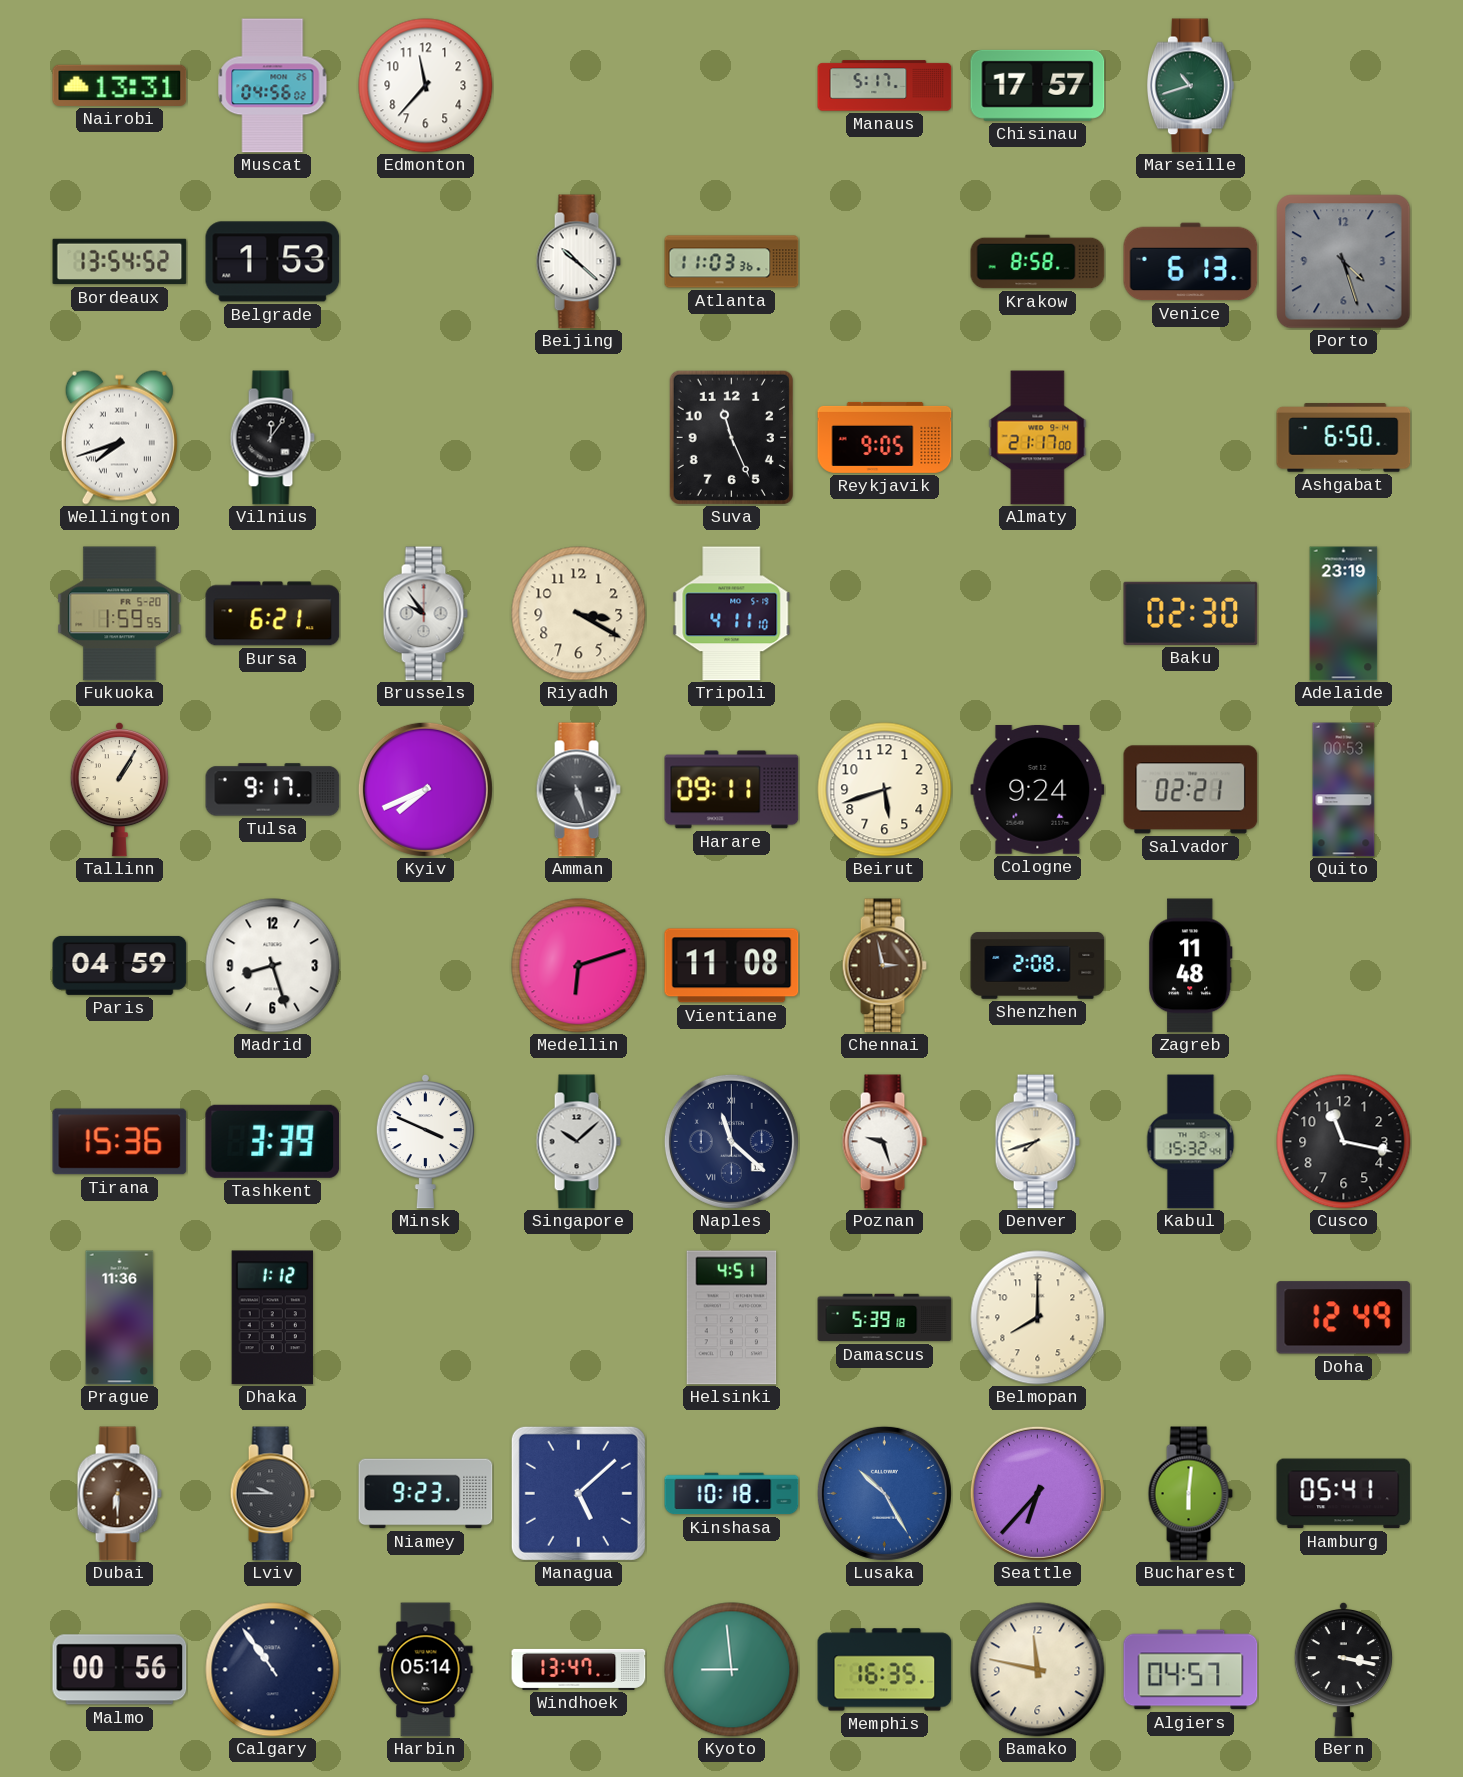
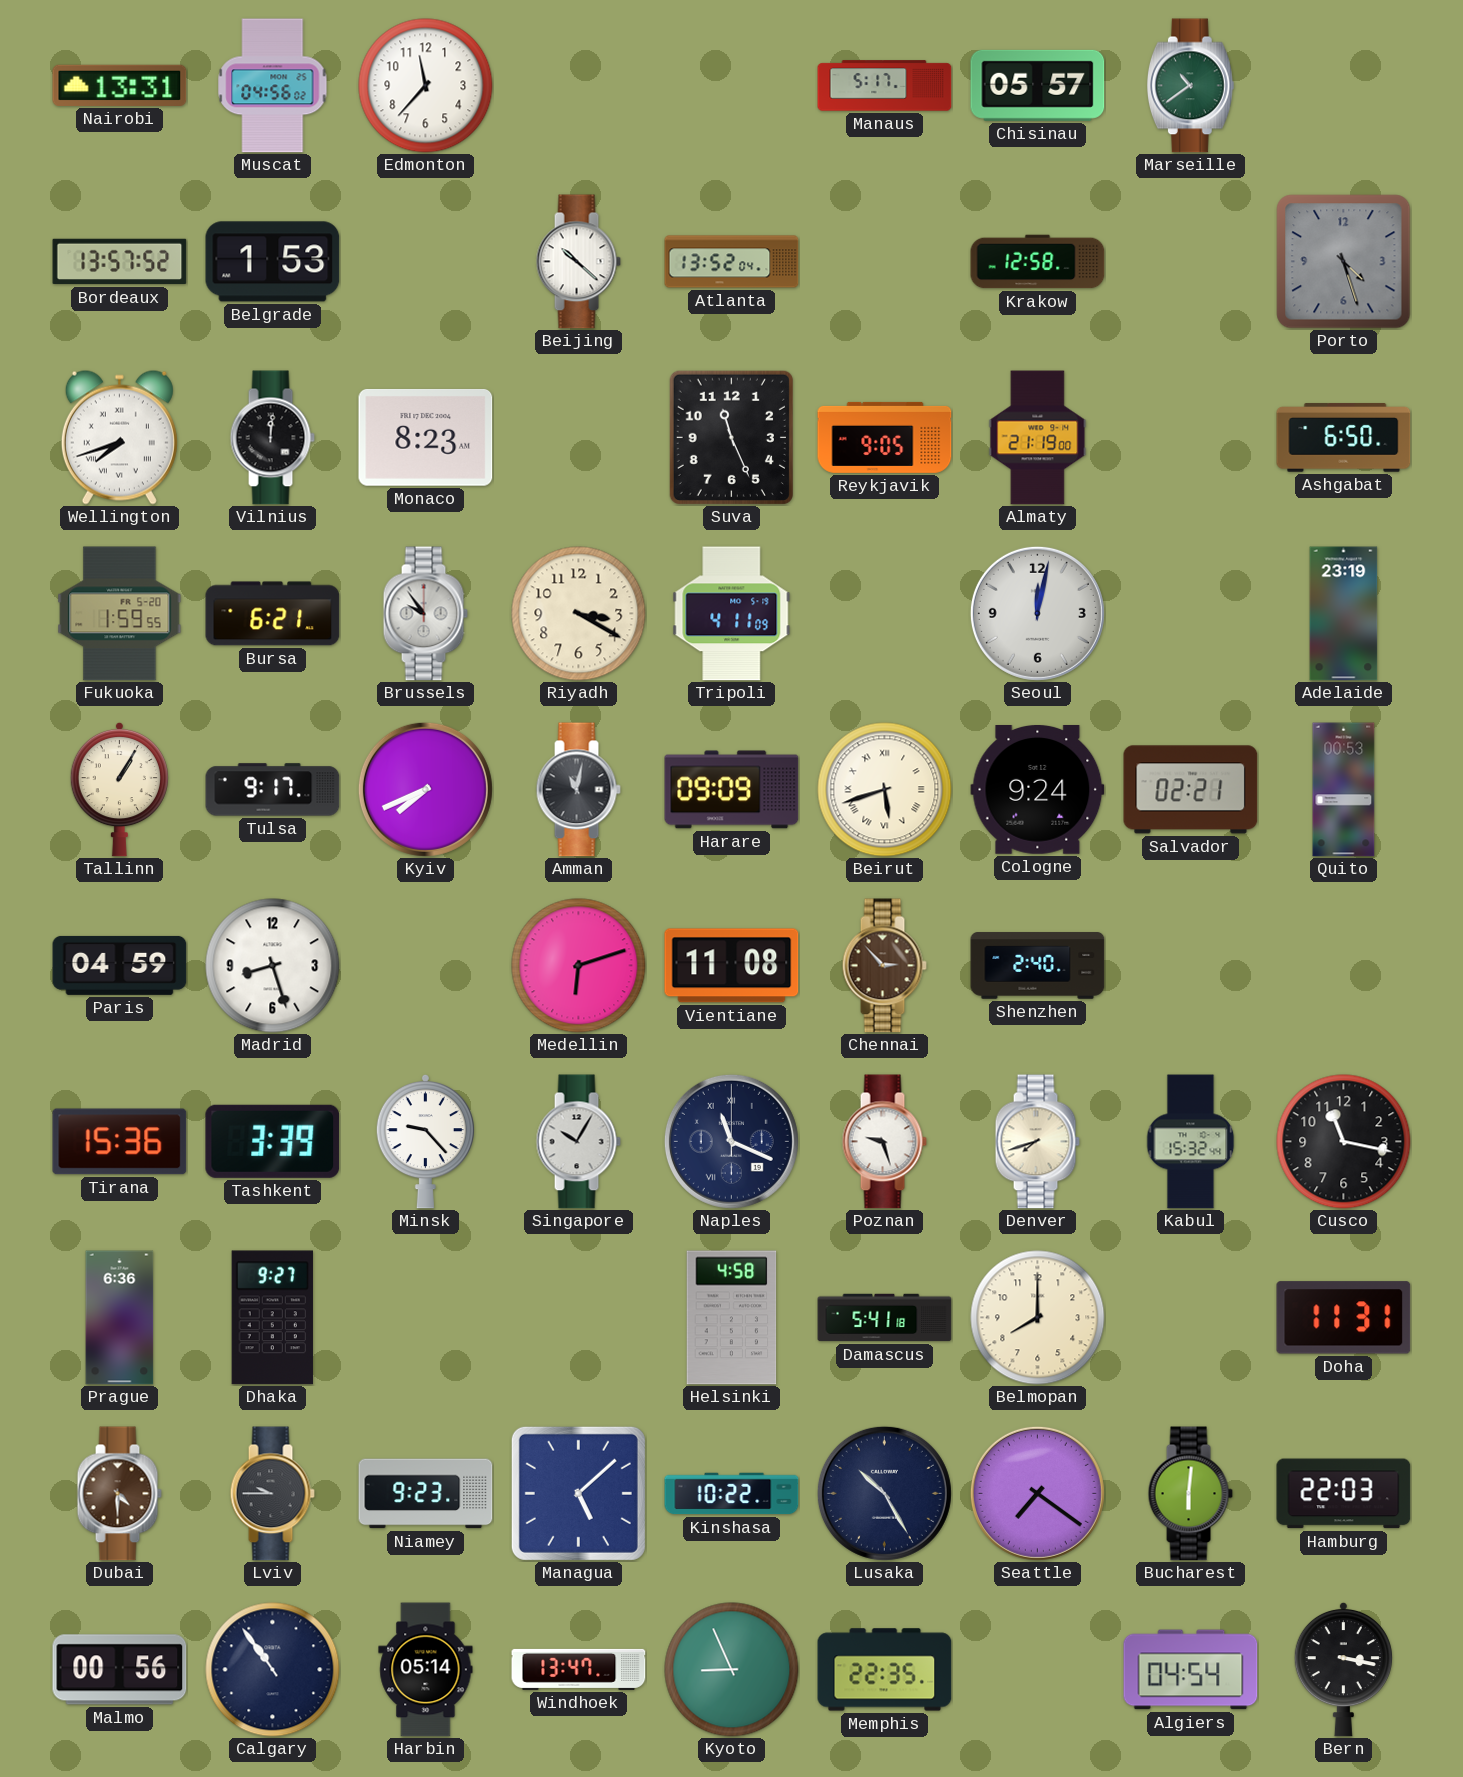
Chisinau: 17:57 -> 05:57
Marseille: 10:42 -> 10:39
Bordeaux: 13:54 -> 13:57
Atlanta: 11:03 -> 13:52
Krakow: 8:58 -> 12:58
Venice: 6:13 -> none
Vilnius: 12:06 -> 12:01
Monaco: none -> 8:23
Almaty: 21:17 -> 21:19
Tripoli: 4:11:10 -> 4:11:09
Seoul: none -> 12:02
Baku: 02:30 -> none
Amman: 5:27 -> 11:02
Harare: 09:11 -> 09:09
Beirut numerals: Arabic -> Roman
Chennai: 2:58 -> 2:53
Shenzhen: 2:08 -> 2:40
Zagreb: 11:48 -> none
Minsk: 3:49 -> 9:23
Singapore: 10:08 -> 10:05
Naples: 11:22 -> 11:19
Prague: 11:36 -> 6:36
Dhaka: 1:12 -> 9:27
Helsinki: 4:51 -> 4:58
Damascus: 5:39 -> 5:41
Doha: 12:49 -> 11:31
Dubai: 6:30 -> 4:30
Kinshasa: 10:18 -> 10:22
Lusaka dial: blue -> navy
Seattle: 6:37 -> 7:21
Hamburg: 05:41 -> 22:03
Kyoto: 8:59 -> 8:56
Memphis: 16:35 -> 22:35
Bamako: 11:47 -> none
Algiers: 04:57 -> 04:54
